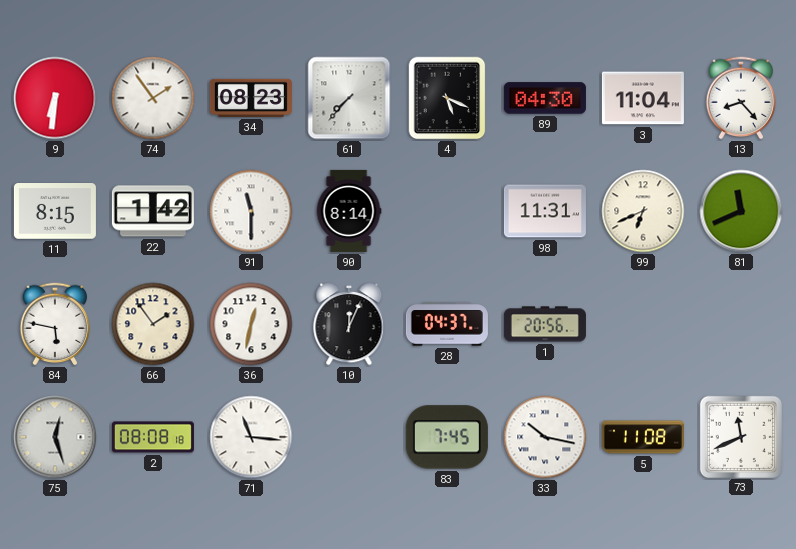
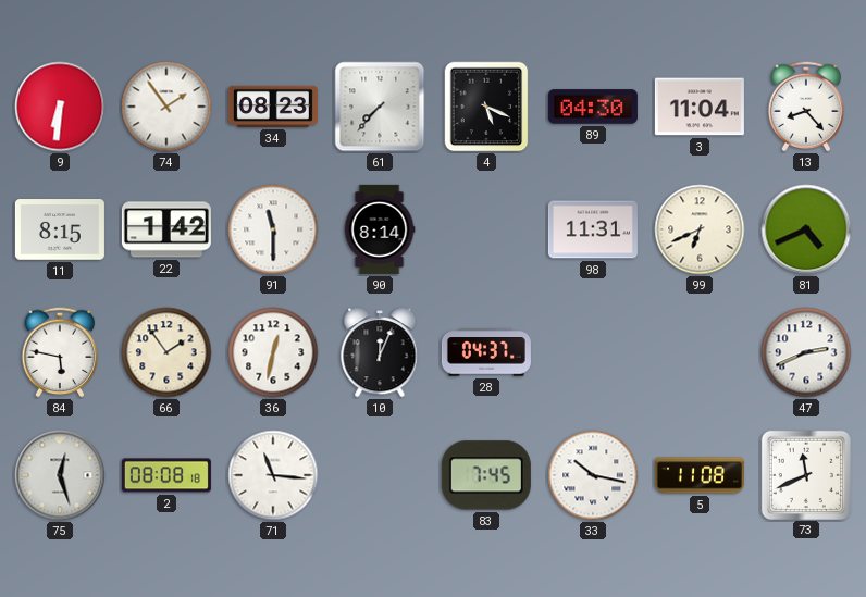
81: 11:41 -> 4:41
1: 20:56 -> none
47: none -> 2:41
